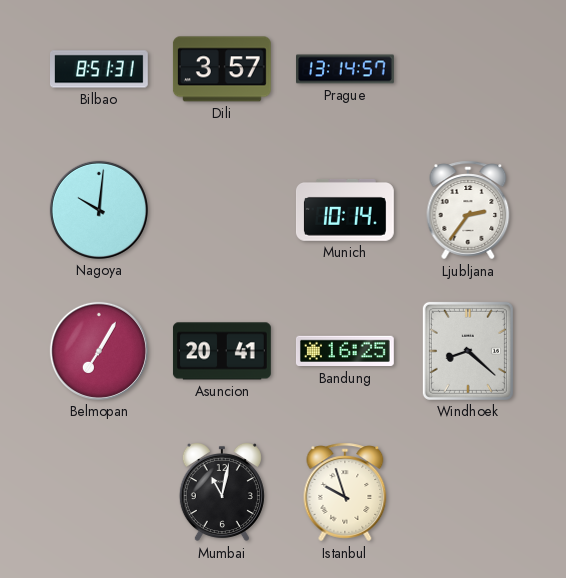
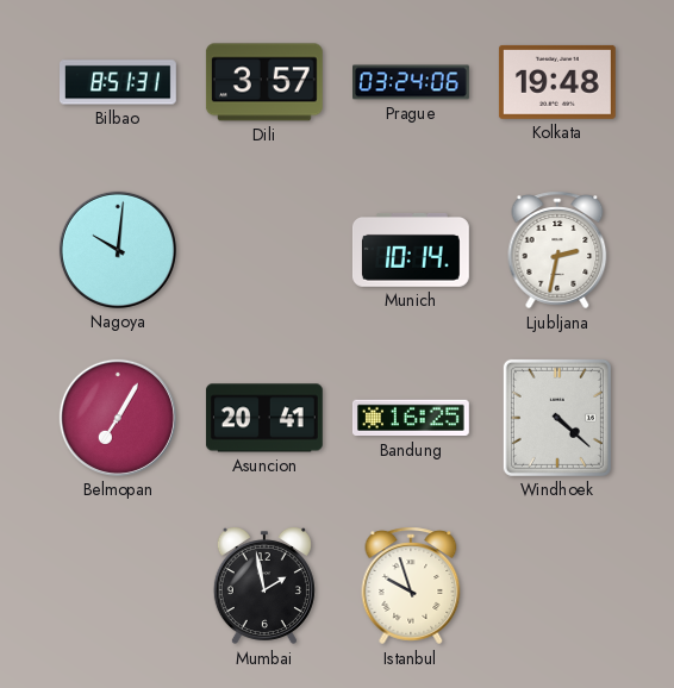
Prague: 13:14 -> 03:24
Kolkata: none -> 19:48
Ljubljana: 2:36 -> 2:32
Windhoek: 8:22 -> 4:22
Mumbai: 11:02 -> 1:58
